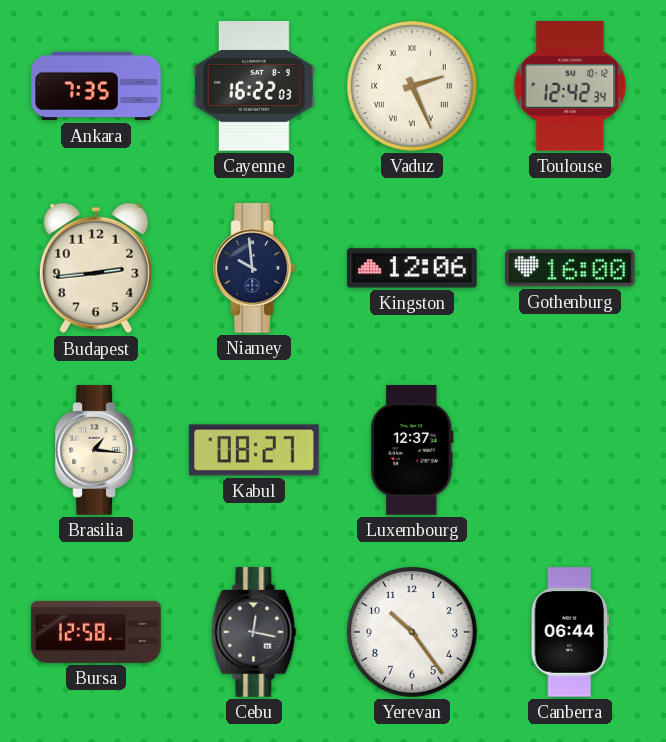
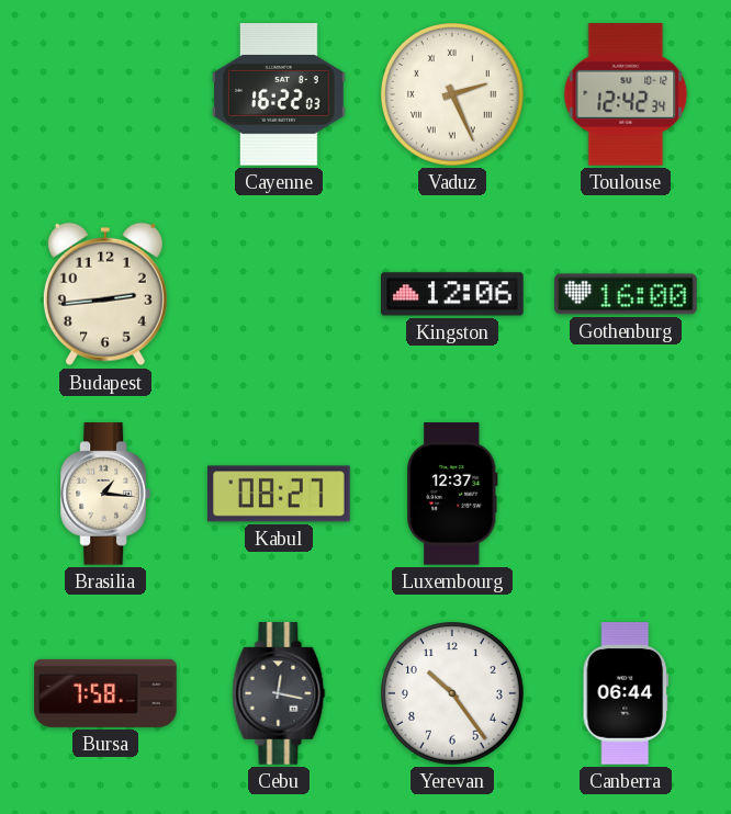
Ankara: 7:35 -> none
Niamey: 9:59 -> none
Bursa: 12:58 -> 7:58
